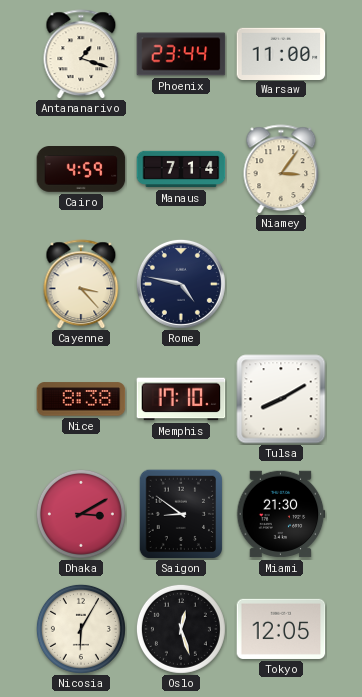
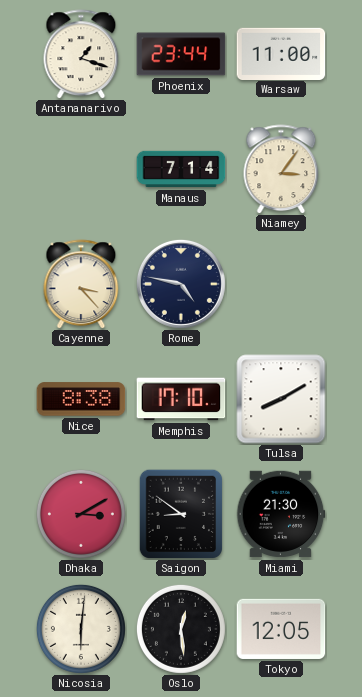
Cairo: 4:59 -> none
Nicosia: 6:05 -> 6:01
Oslo: 12:27 -> 12:29
